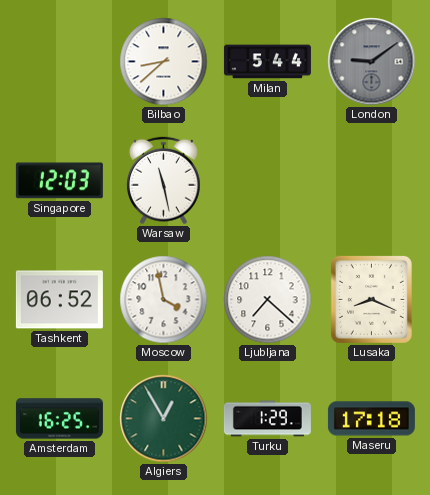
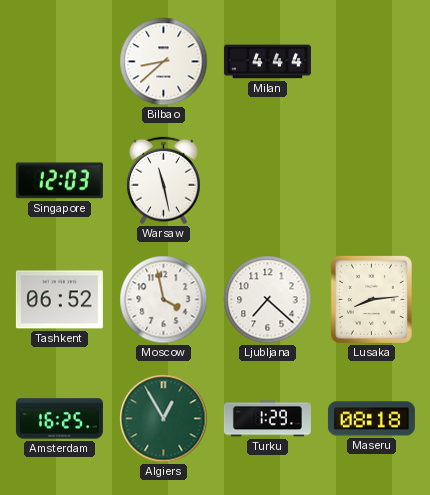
Milan: 5:44 -> 4:44
London: 9:09 -> none
Lusaka: 8:19 -> 8:14
Maseru: 17:18 -> 08:18
